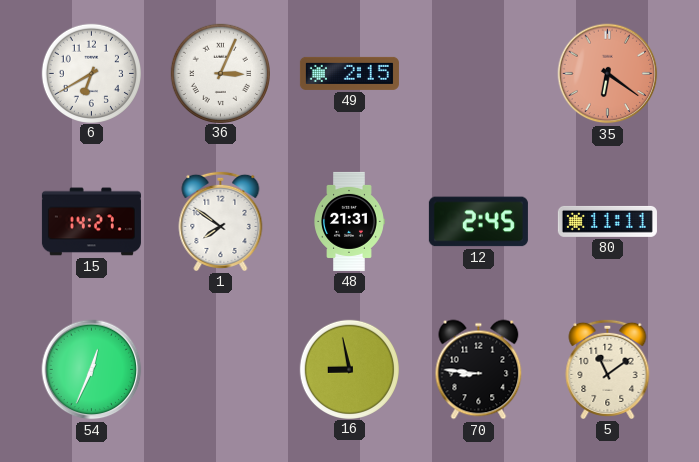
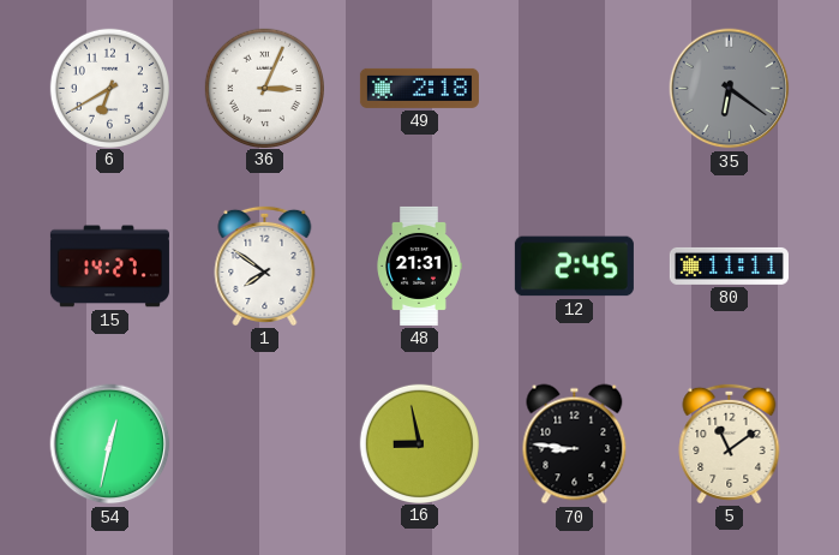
49: 2:15 -> 2:18
35 dial: salmon -> grey
54: 12:34 -> 12:32
